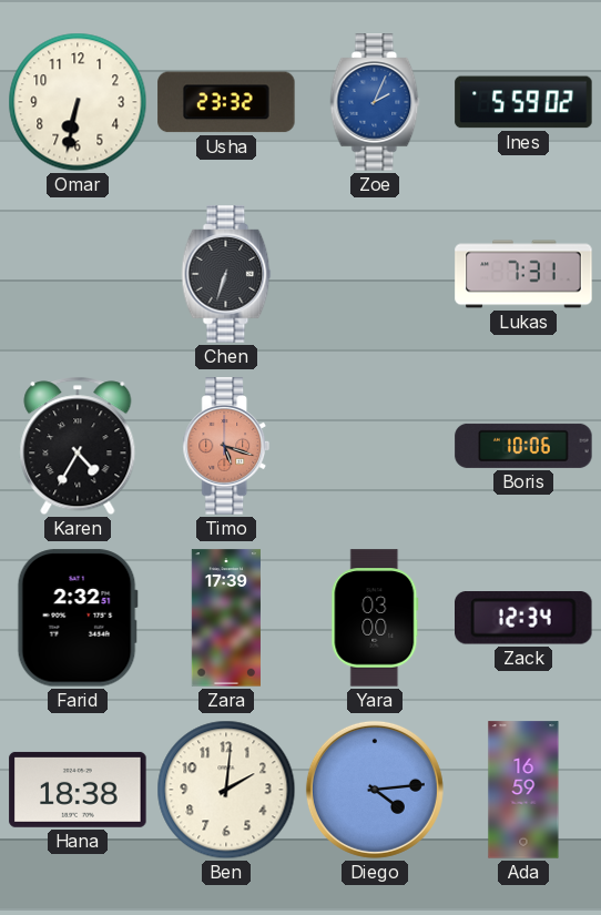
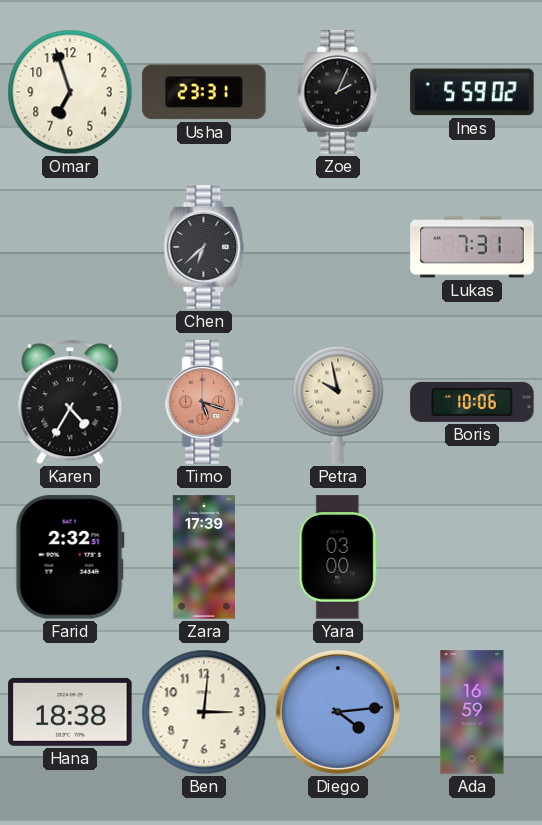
Omar: 6:32 -> 6:57
Usha: 23:32 -> 23:31
Zoe dial: blue -> black
Chen: 6:33 -> 6:38
Petra: none -> 9:58
Zack: 12:34 -> none
Ben: 2:01 -> 3:01
